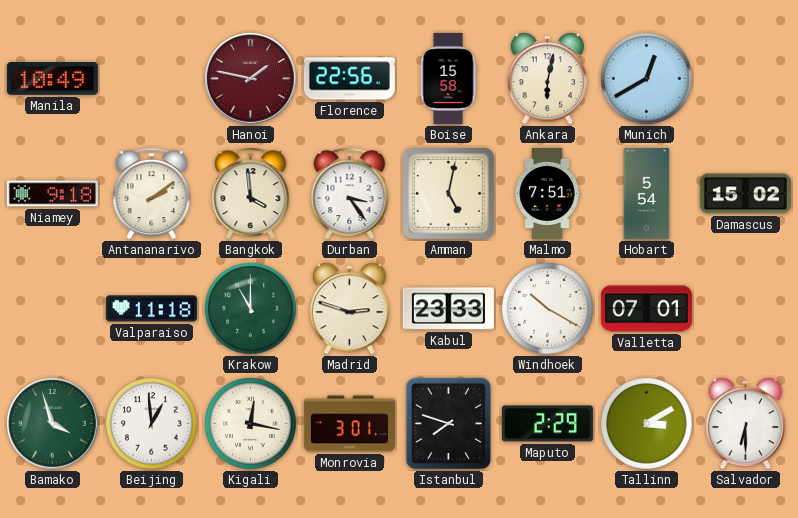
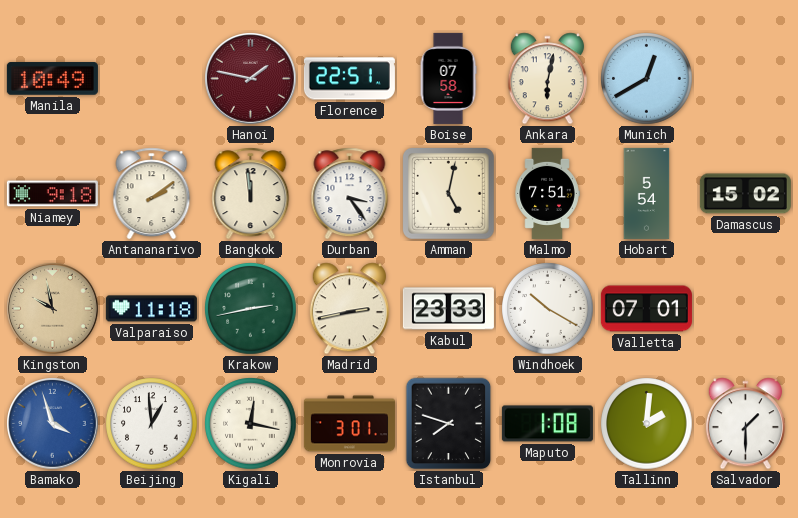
Florence: 22:56 -> 22:51
Boise: 15:58 -> 07:58
Bangkok: 3:59 -> 11:59
Kingston: none -> 9:58
Krakow: 11:00 -> 2:43
Madrid: 2:48 -> 2:43
Bamako dial: green -> blue
Maputo: 2:29 -> 1:08
Tallinn: 3:10 -> 2:01
Salvador: 6:30 -> 1:30
